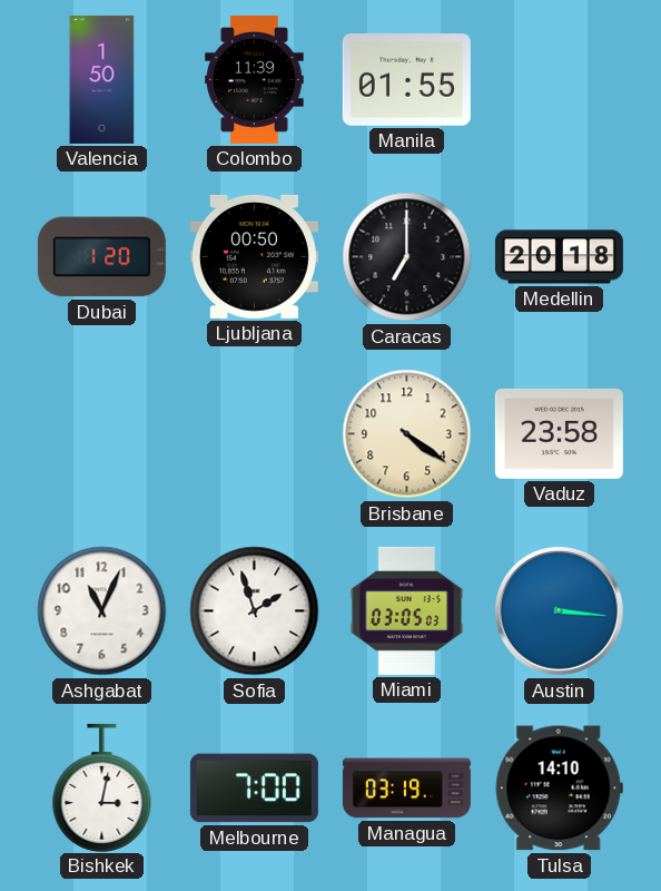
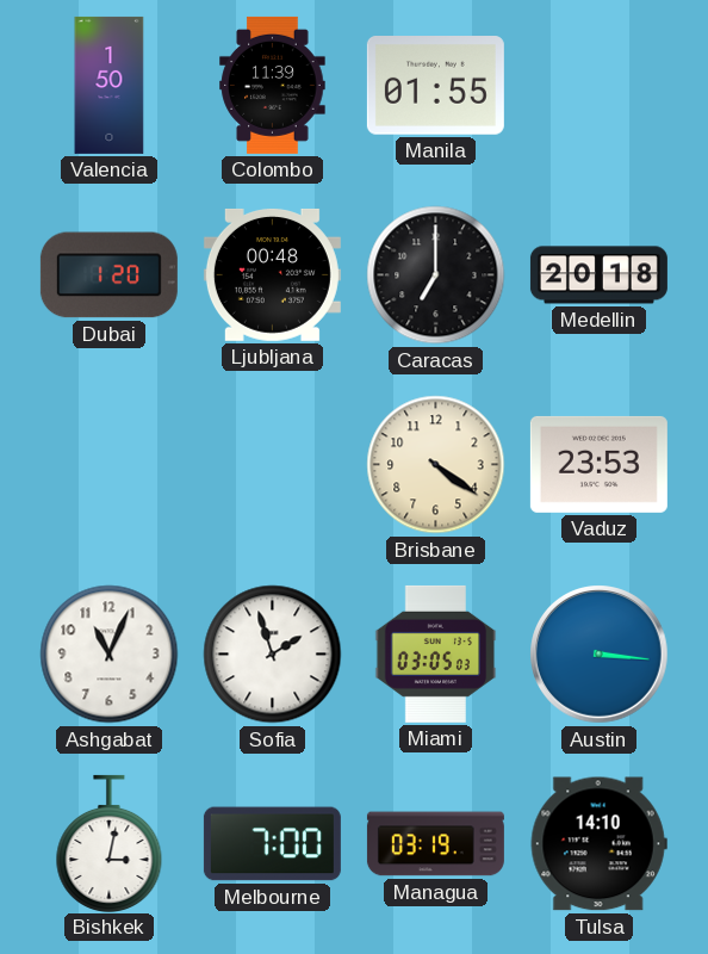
Ljubljana: 00:50 -> 00:48
Vaduz: 23:58 -> 23:53
